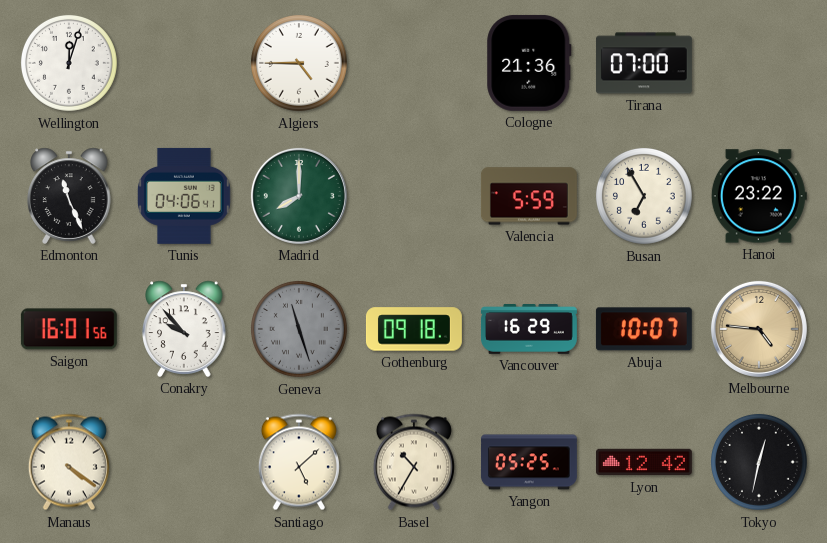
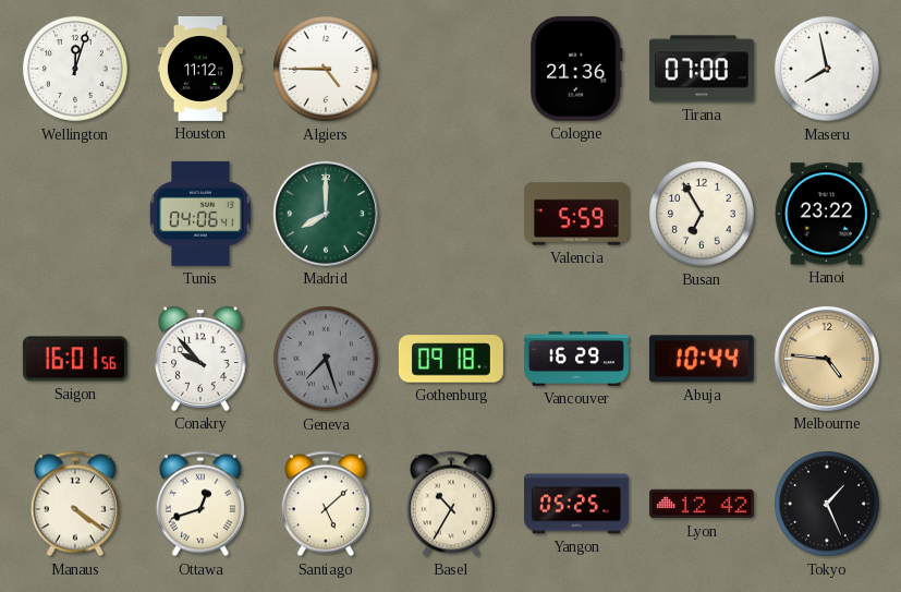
Houston: none -> 11:12
Maseru: none -> 7:58
Edmonton: 11:26 -> none
Geneva: 11:27 -> 7:27
Abuja: 10:07 -> 10:44
Ottawa: none -> 12:42
Tokyo: 12:32 -> 1:26
